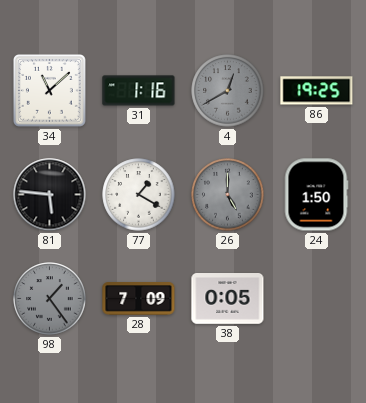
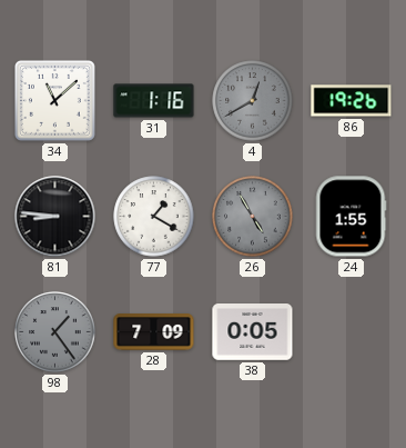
86: 19:25 -> 19:26
81: 5:46 -> 8:46
26: 5:00 -> 4:55
24: 1:50 -> 1:55
